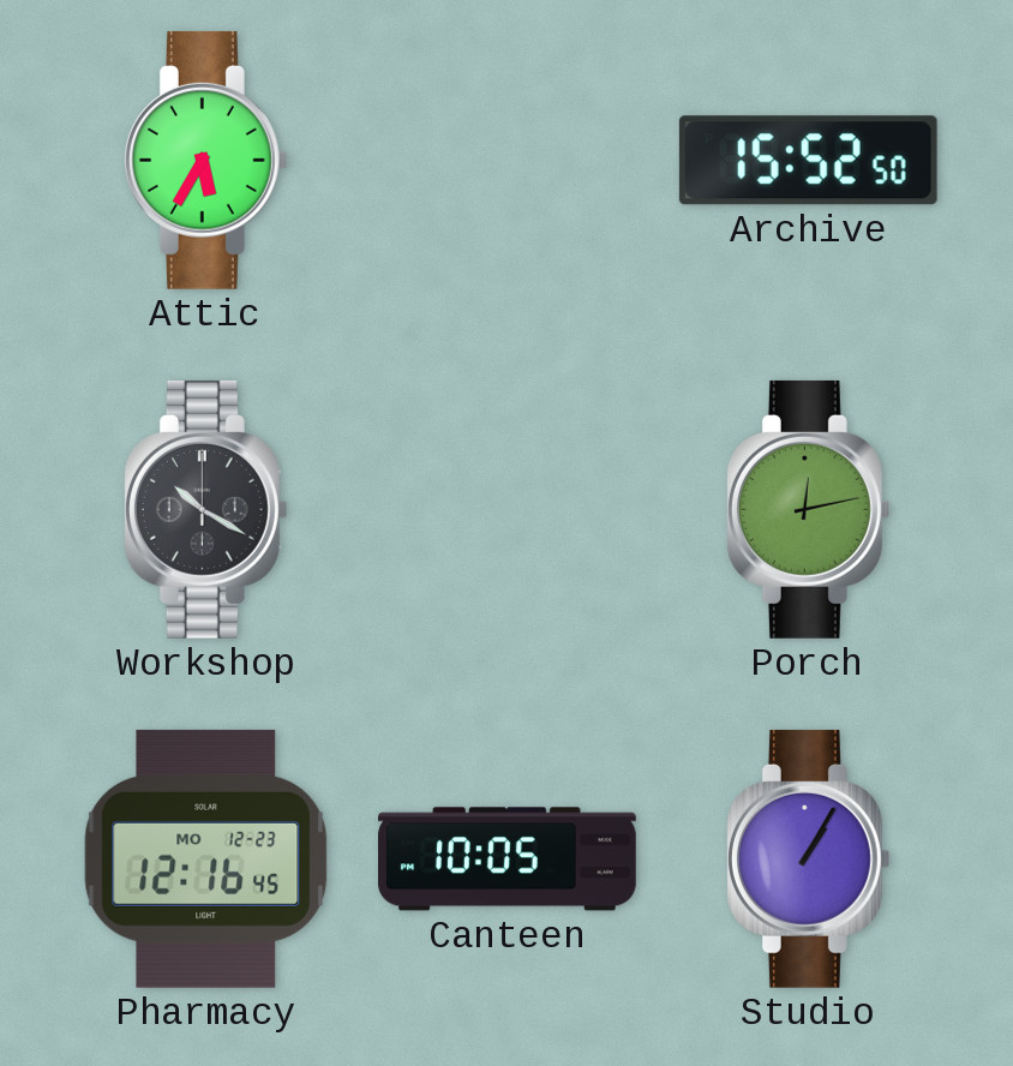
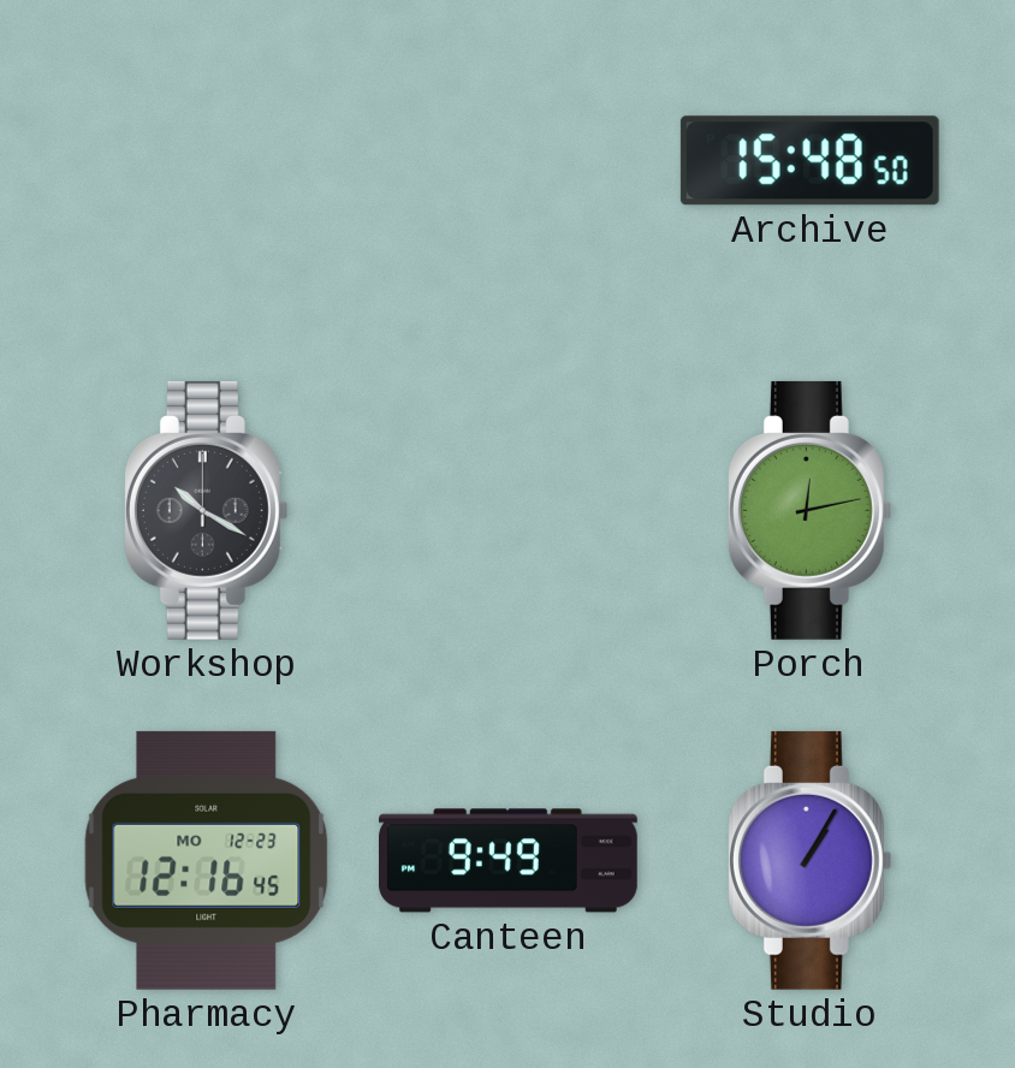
Attic: 5:35 -> none
Archive: 15:52 -> 15:48
Canteen: 10:05 -> 9:49
